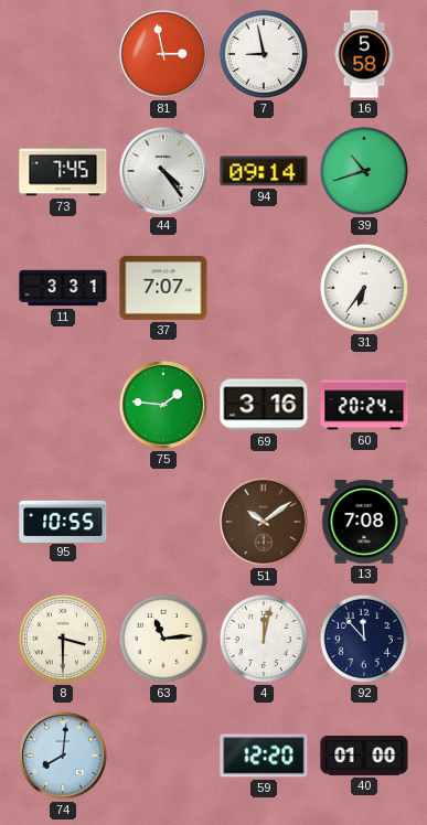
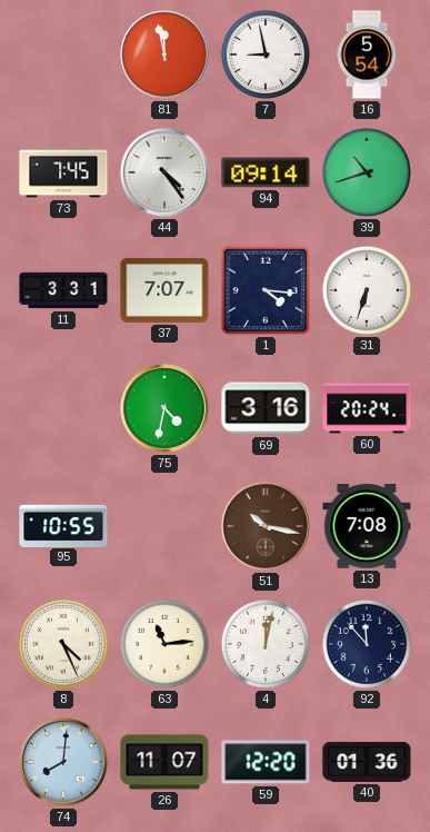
81: 2:58 -> 11:58
16: 5:58 -> 5:54
1: none -> 4:16
31: 6:36 -> 6:33
75: 1:46 -> 4:32
51: 10:09 -> 10:17
8: 3:30 -> 4:26
26: none -> 11:07
40: 01:00 -> 01:36
